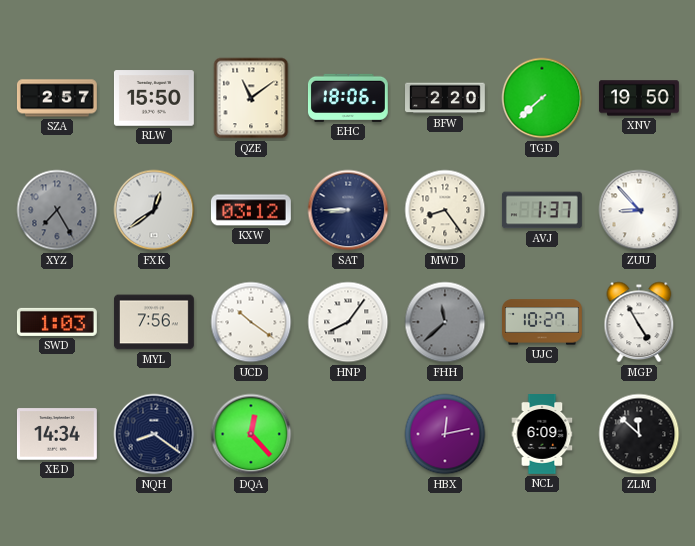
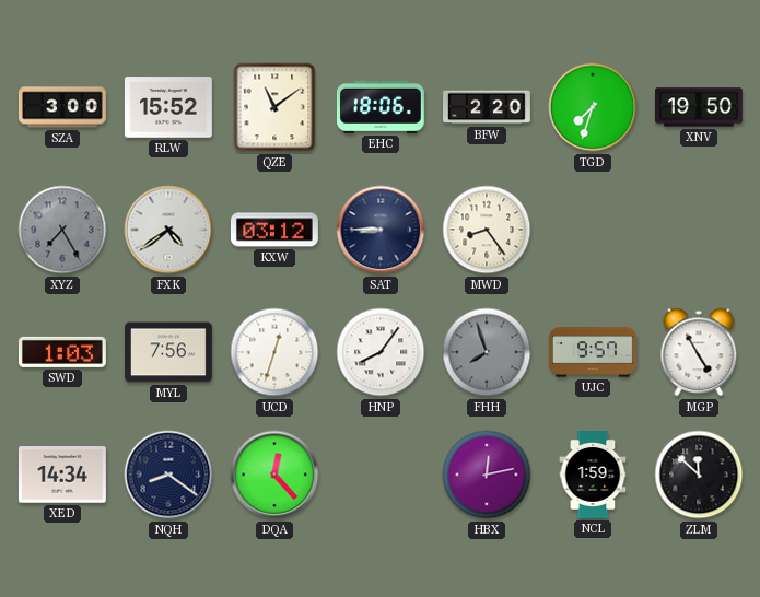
SZA: 2:57 -> 3:00
RLW: 15:50 -> 15:52
TGD: 7:38 -> 7:33
FXK: 12:39 -> 4:39
AVJ: 1:37 -> none
ZUU: 8:53 -> none
UCD: 10:21 -> 12:33
FHH: 11:38 -> 7:57
UJC: 10:27 -> 9:57
NCL: 6:09 -> 1:59
